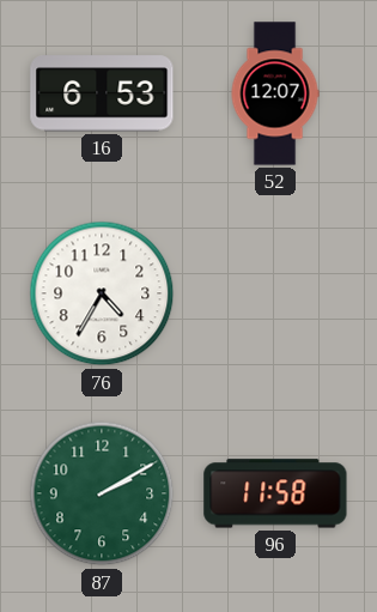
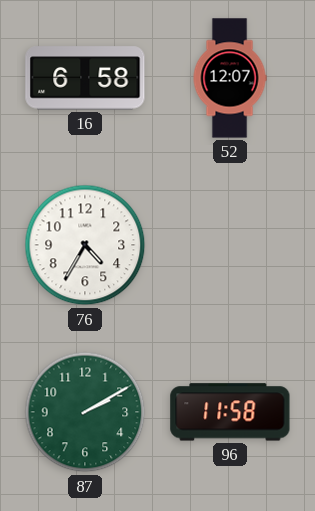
16: 6:53 -> 6:58
